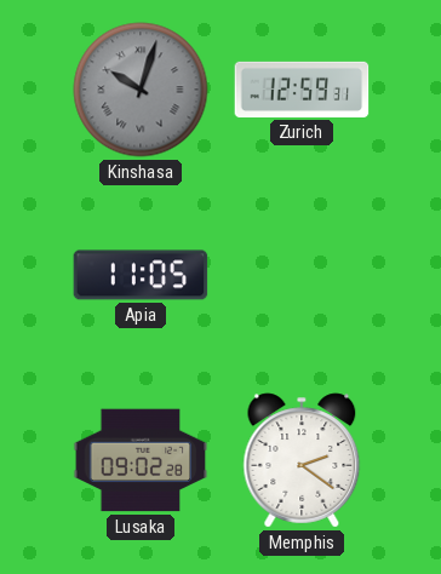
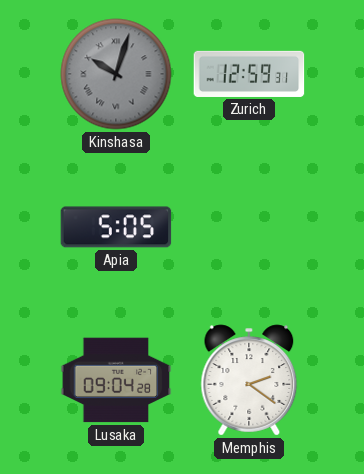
Apia: 11:05 -> 5:05
Lusaka: 09:02 -> 09:04
